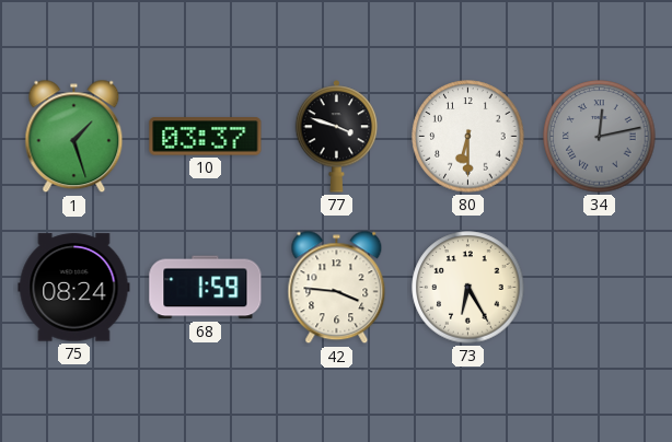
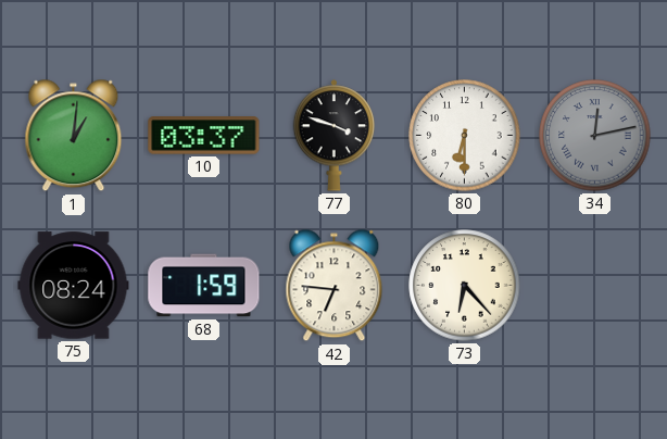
1: 1:27 -> 1:01
42: 3:46 -> 6:46
73: 6:25 -> 6:23
